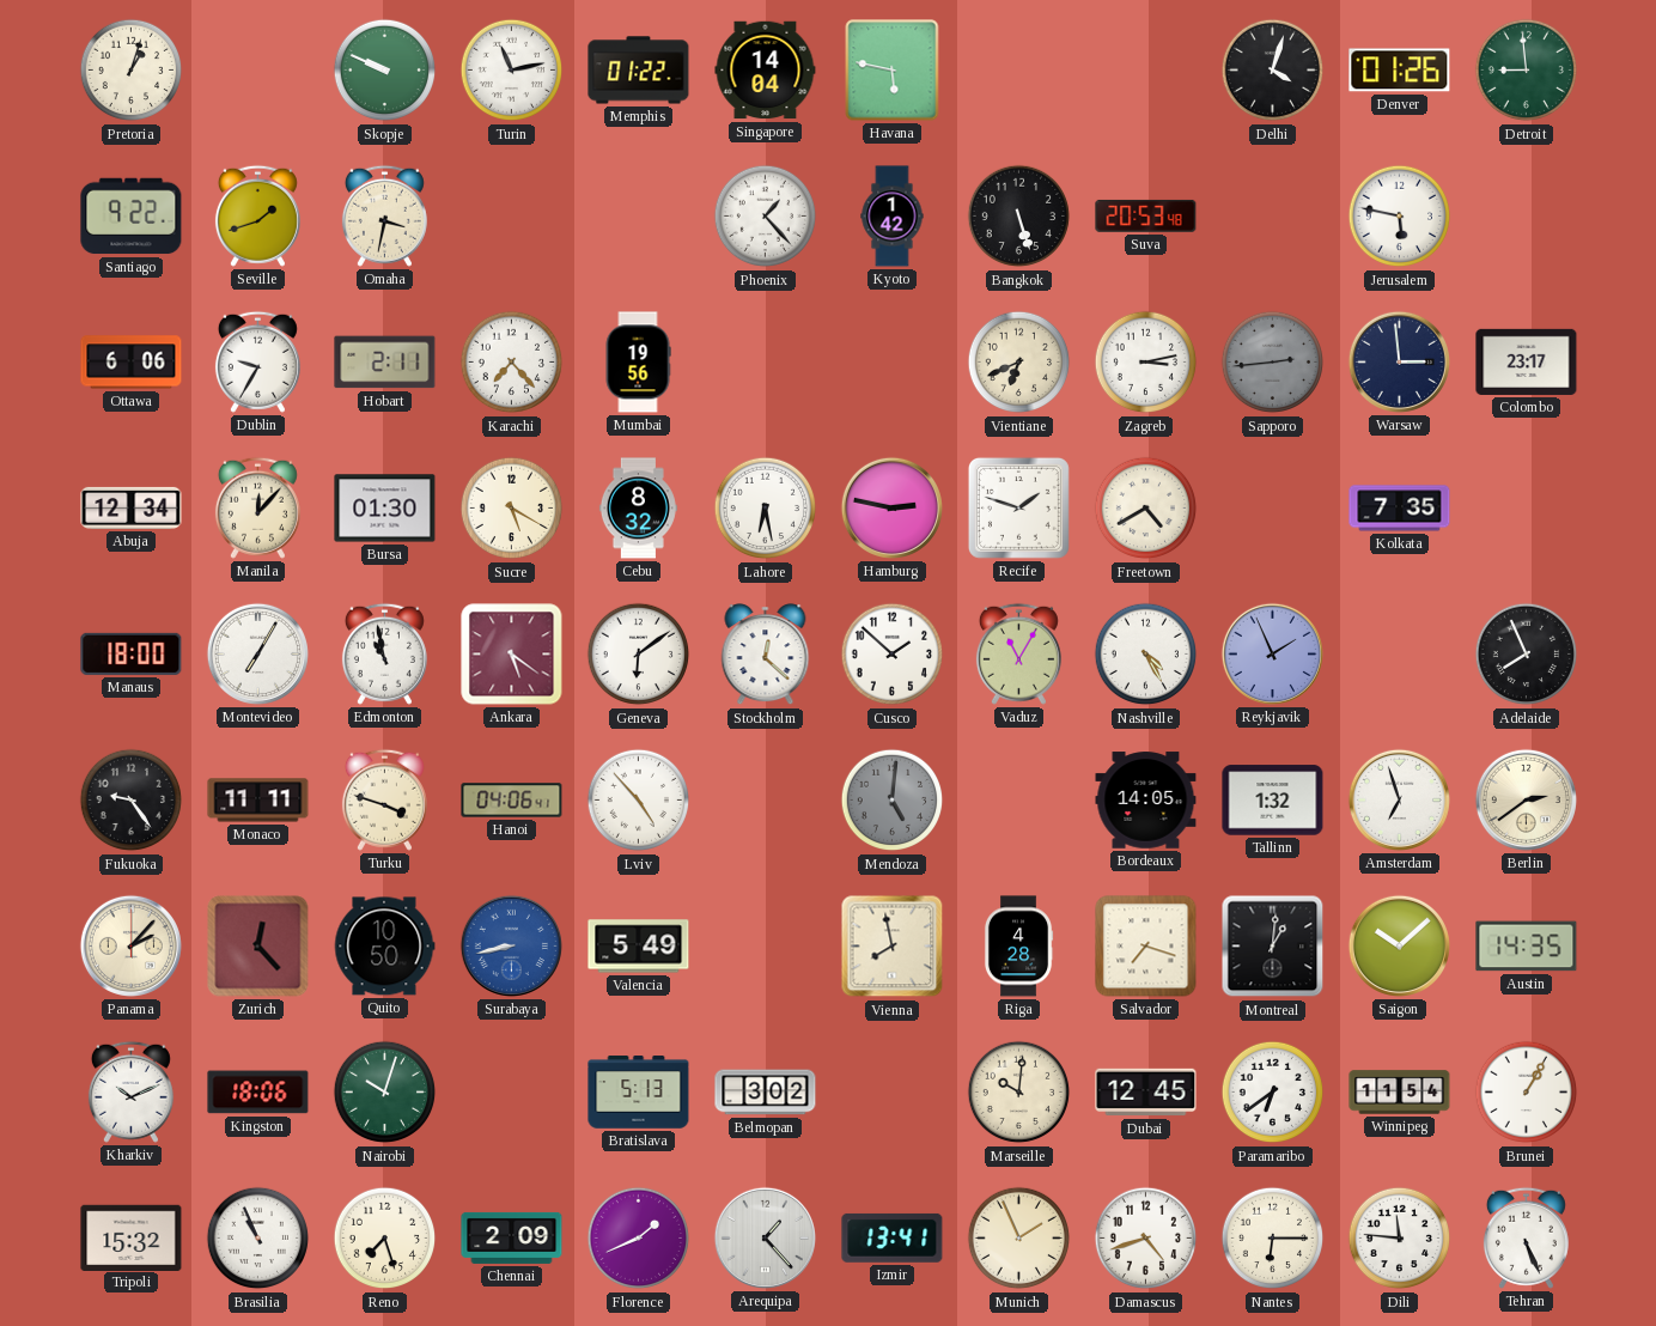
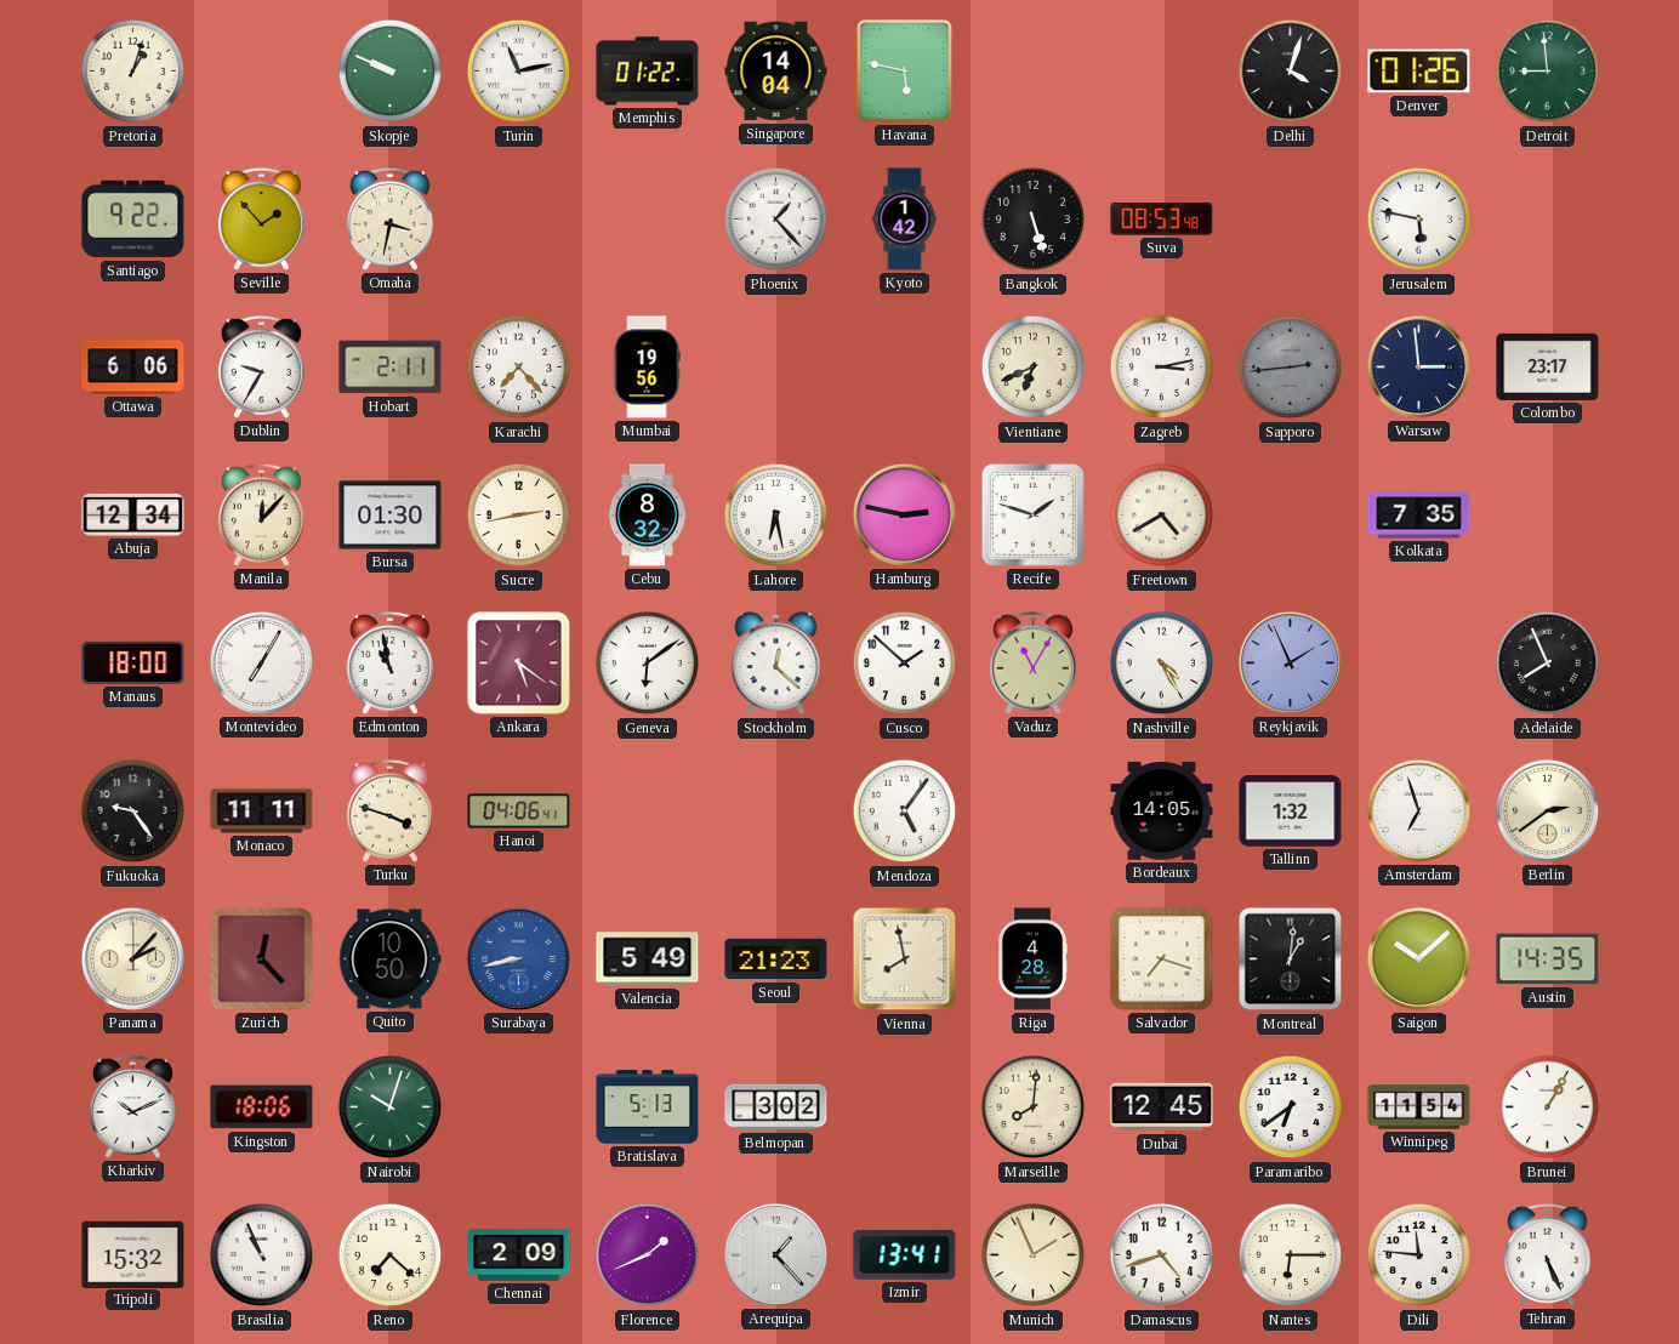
Seville: 1:42 -> 1:53
Suva: 20:53 -> 08:53
Sucre: 5:20 -> 2:43
Lviv: 4:53 -> none
Mendoza: 5:01 -> 5:06
Mendoza dial: grey -> white
Seoul: none -> 21:23
Marseille: 10:01 -> 8:01
Reno: 7:27 -> 7:22
